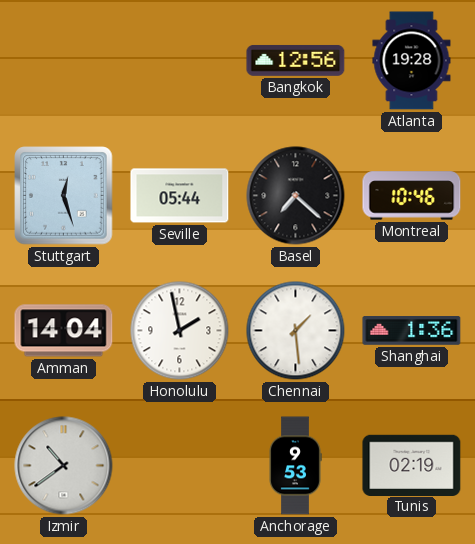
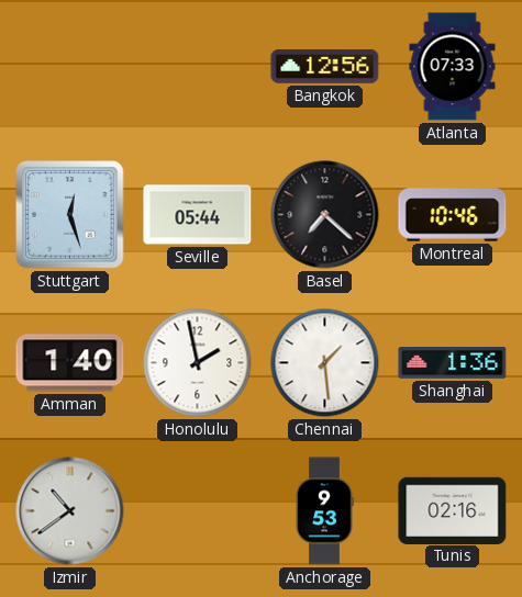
Atlanta: 19:28 -> 07:33
Amman: 14:04 -> 1:40
Tunis: 02:19 -> 02:16
